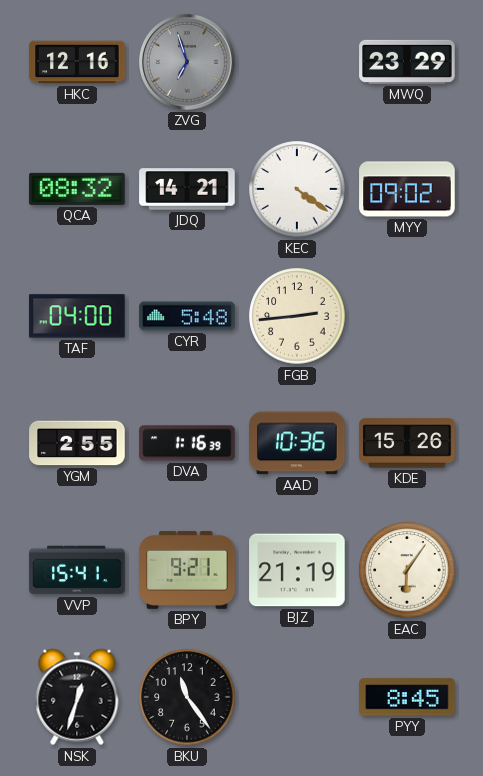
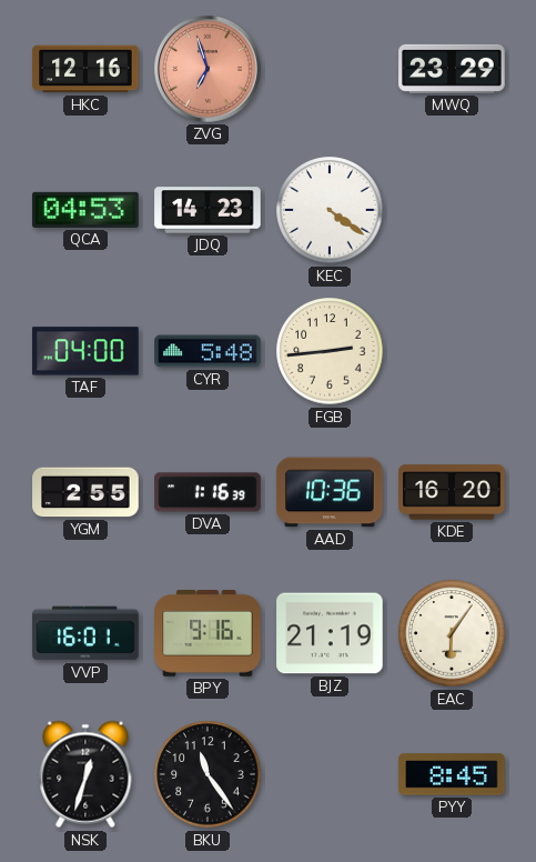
ZVG dial: grey -> salmon
QCA: 08:32 -> 04:53
JDQ: 14:21 -> 14:23
MYY: 09:02 -> none
KDE: 15:26 -> 16:20
VVP: 15:41 -> 16:01
BPY: 9:21 -> 9:16
